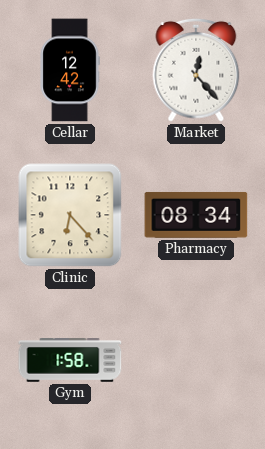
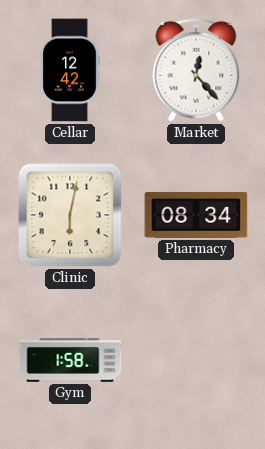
Clinic: 6:23 -> 6:02
